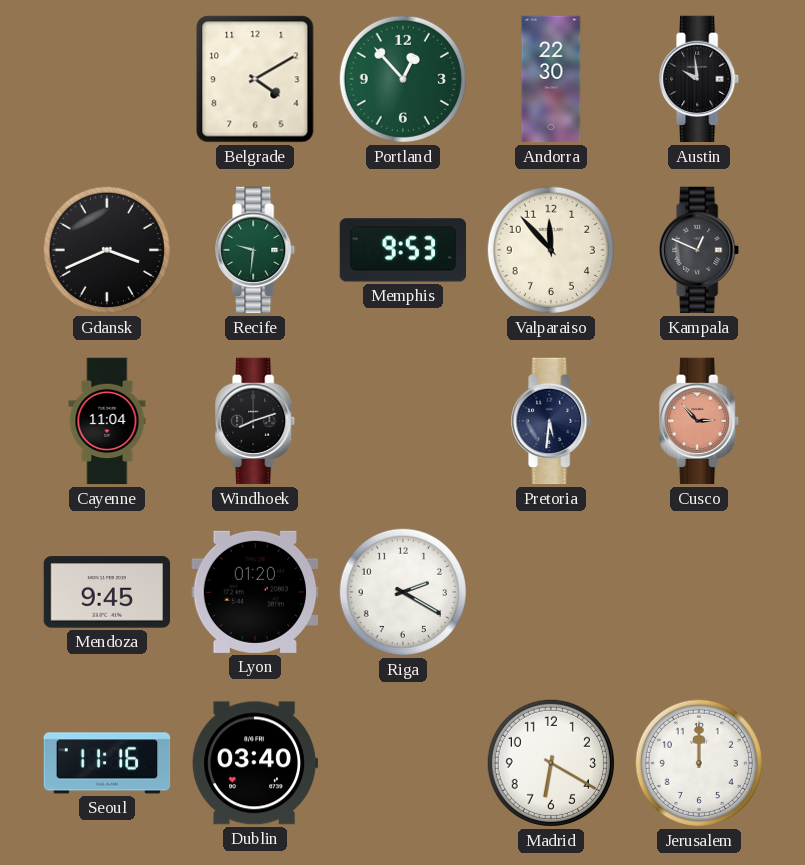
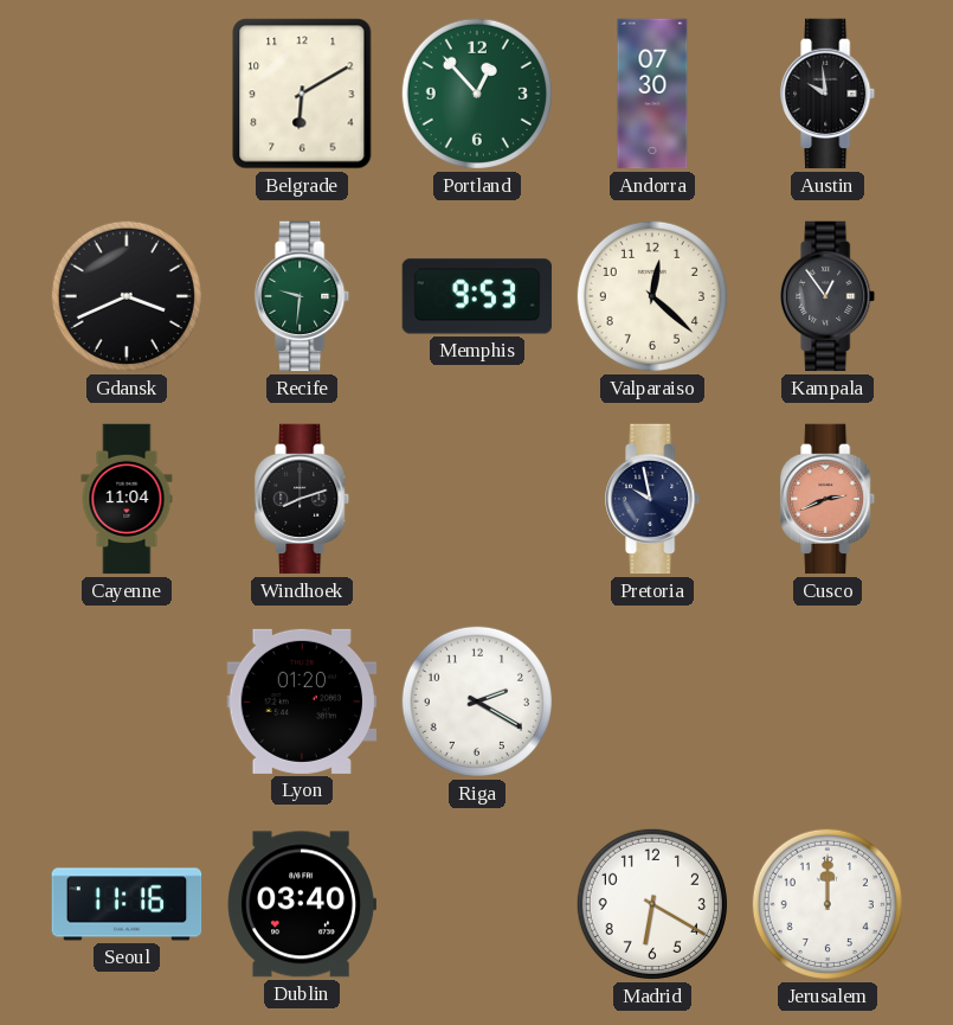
Belgrade: 4:10 -> 6:10
Andorra: 22:30 -> 07:30
Valparaiso: 11:53 -> 12:22
Kampala: 12:49 -> 12:54
Pretoria: 5:31 -> 9:58
Cusco: 2:53 -> 2:41
Mendoza: 9:45 -> none
